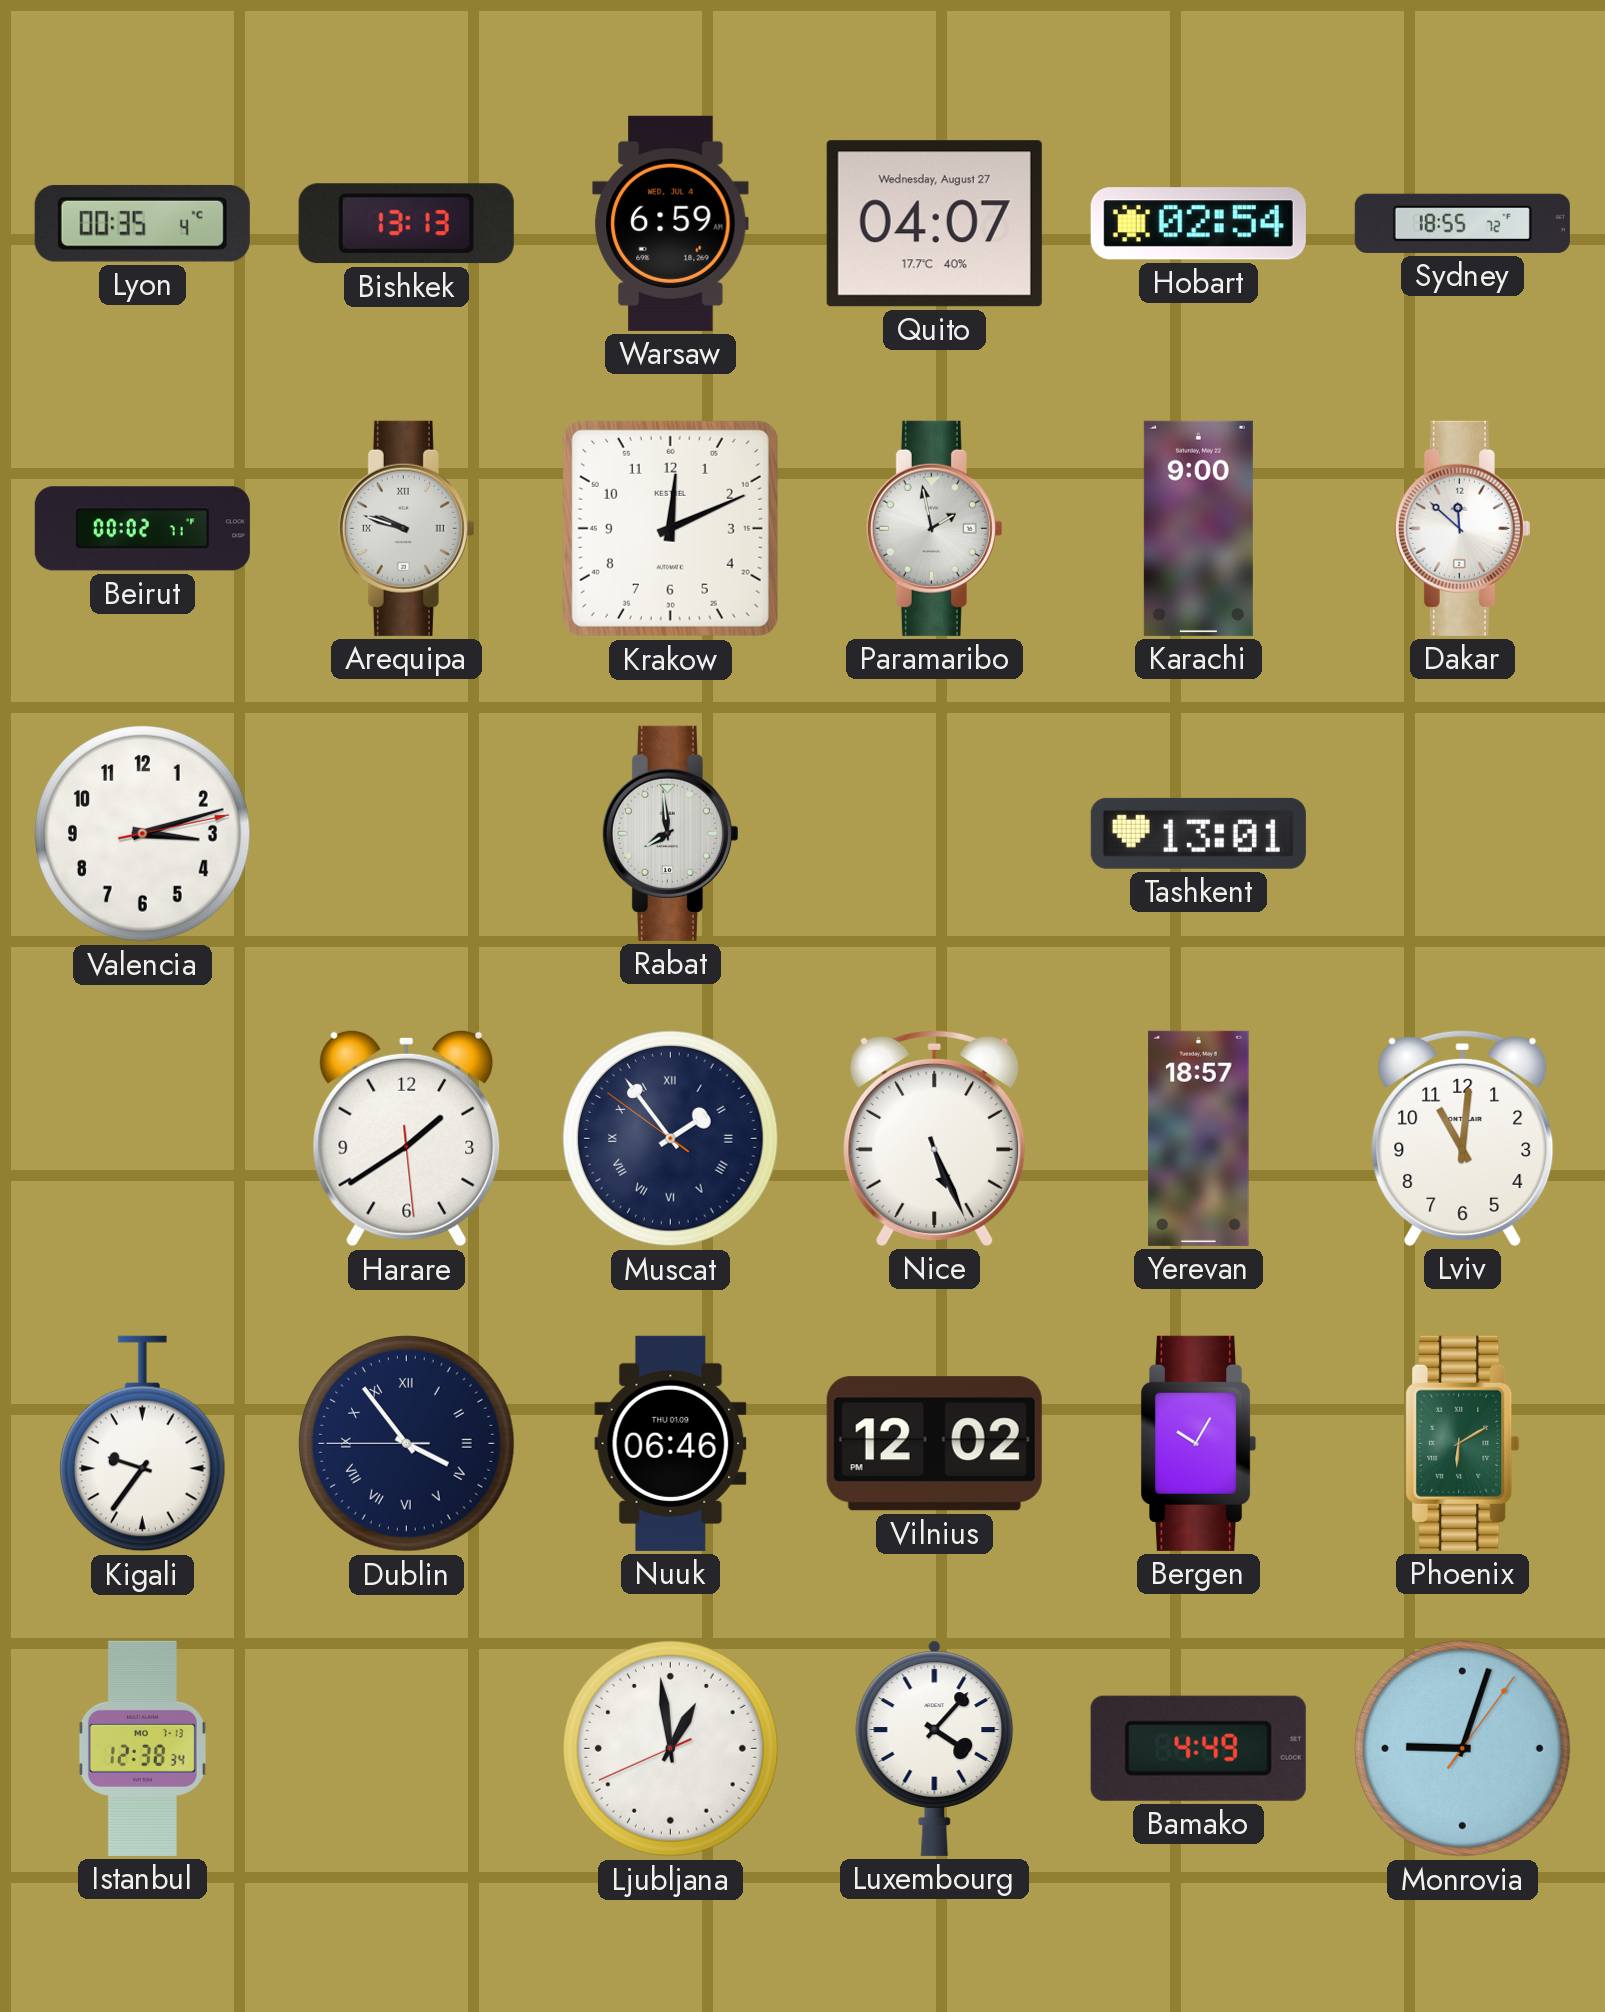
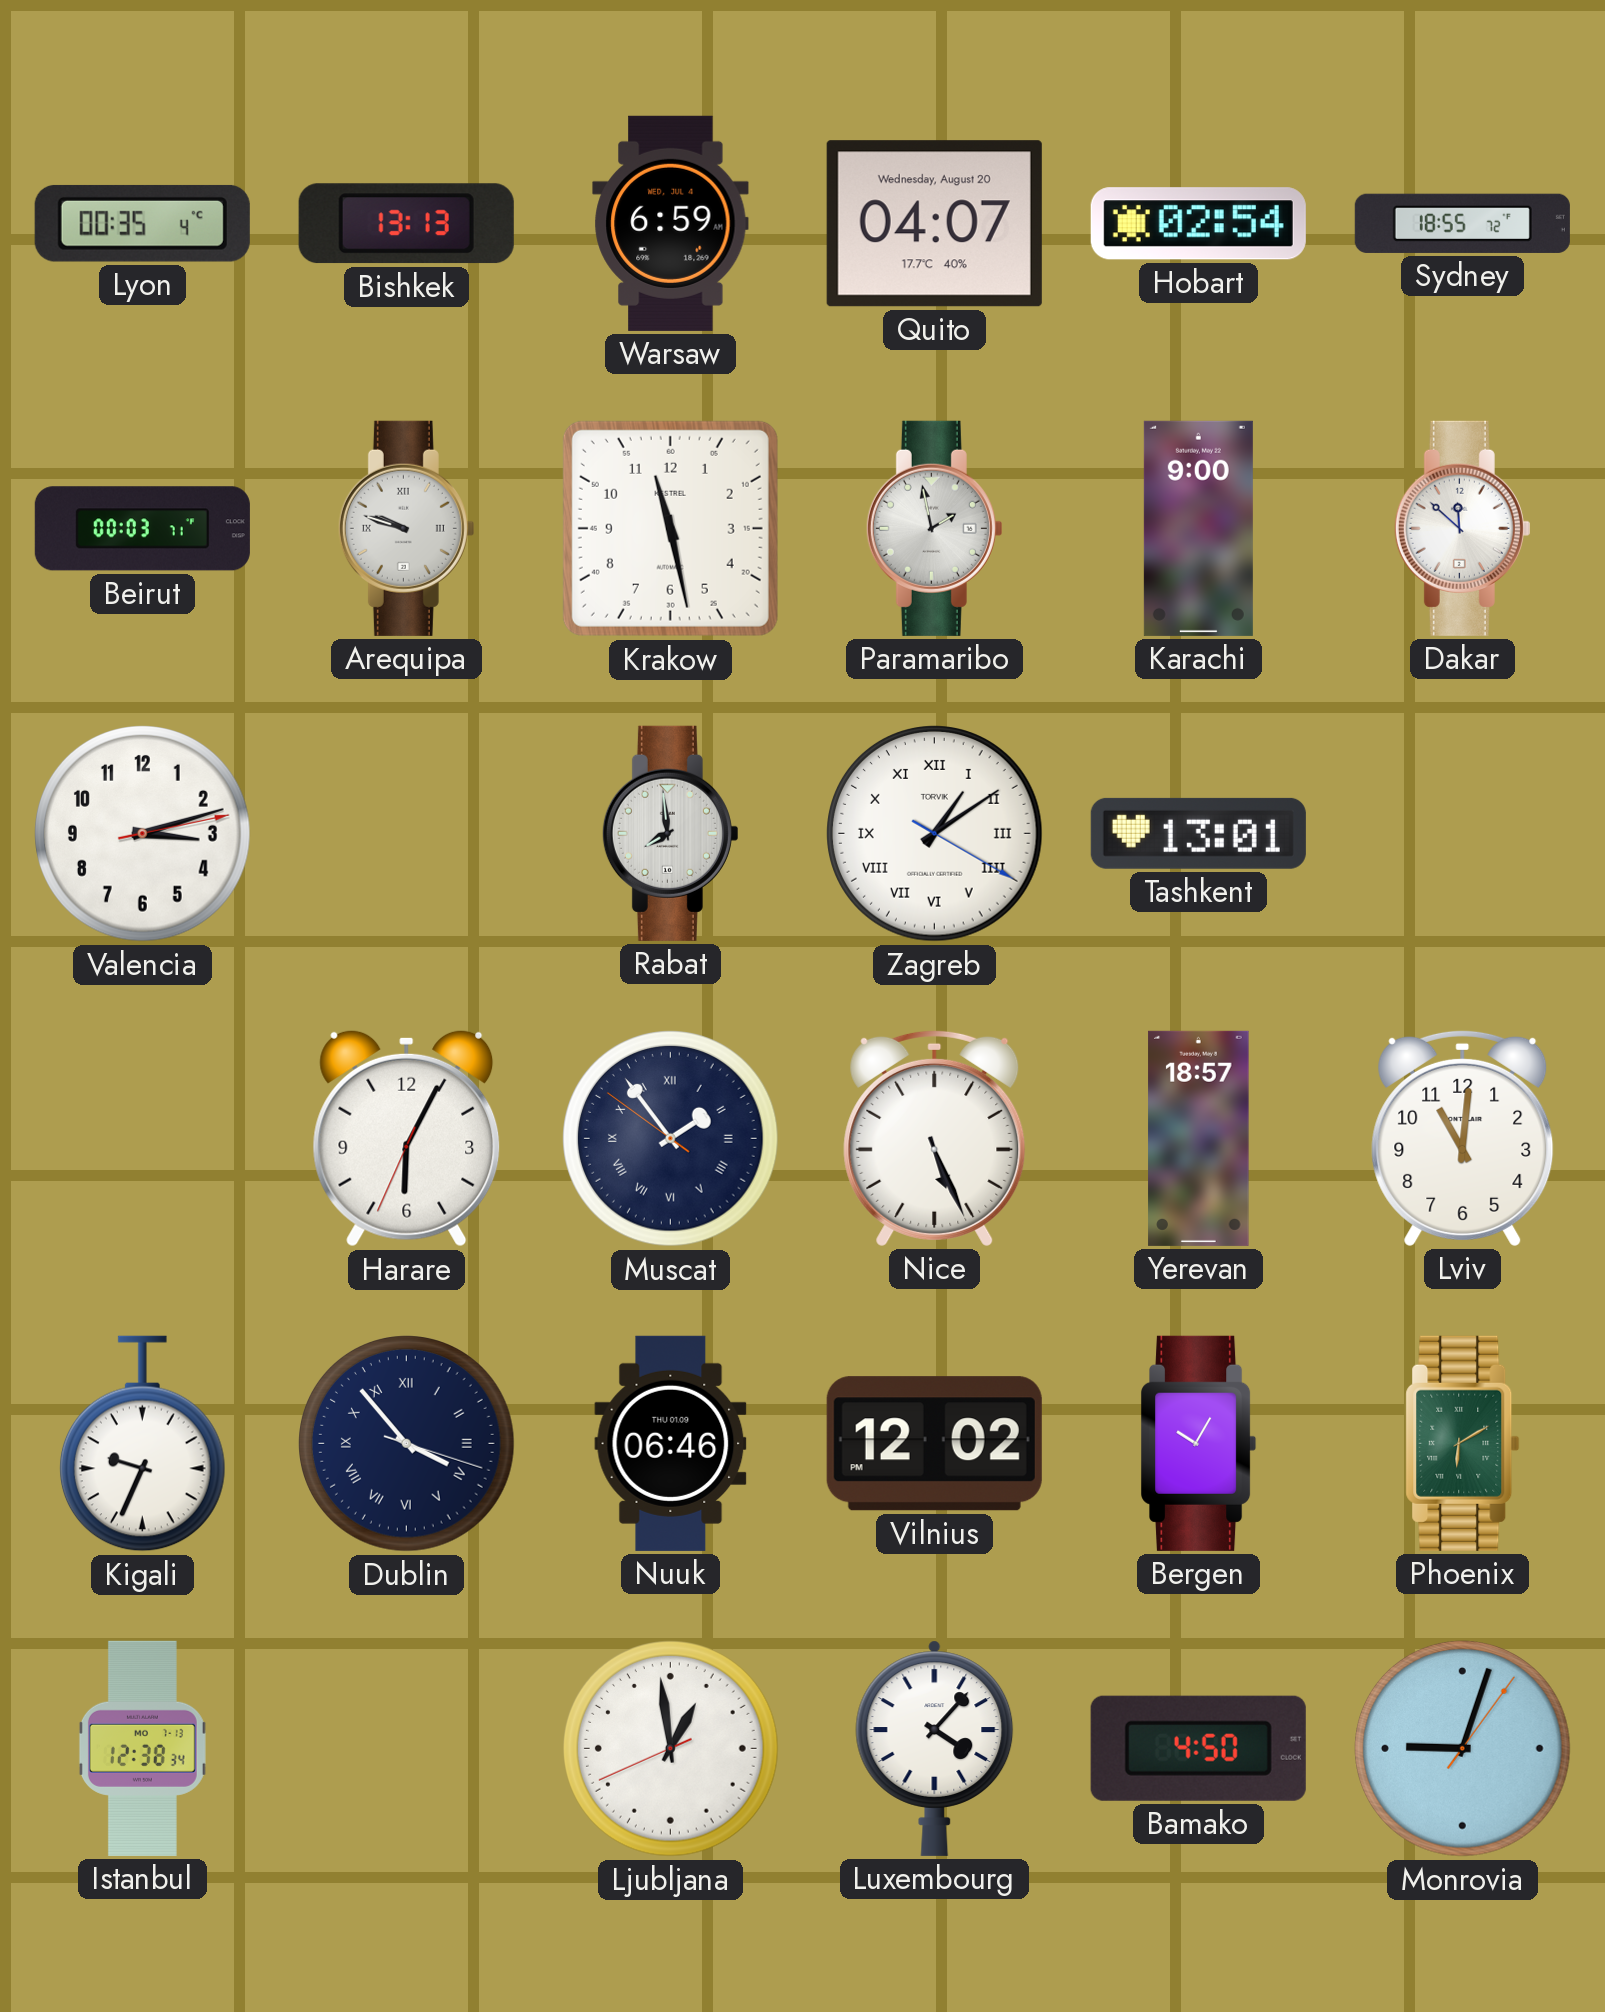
Quito date: Wednesday, August 27 -> Wednesday, August 20
Beirut: 00:02 -> 00:03
Krakow: 12:11 -> 11:28
Zagreb: none -> 1:09
Harare: 1:39 -> 6:04
Kigali: 9:36 -> 9:34
Dublin: 3:53:45 -> 3:53:18
Bamako: 4:49 -> 4:50
